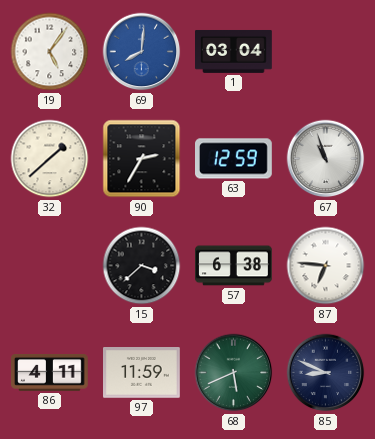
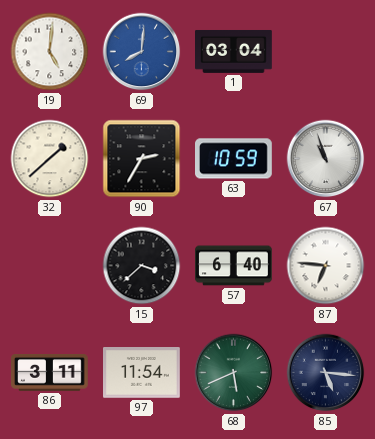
19: 5:06 -> 5:01
63: 12:59 -> 10:59
57: 6:38 -> 6:40
86: 4:11 -> 3:11
97: 11:59 -> 11:54
85: 8:49 -> 5:16
